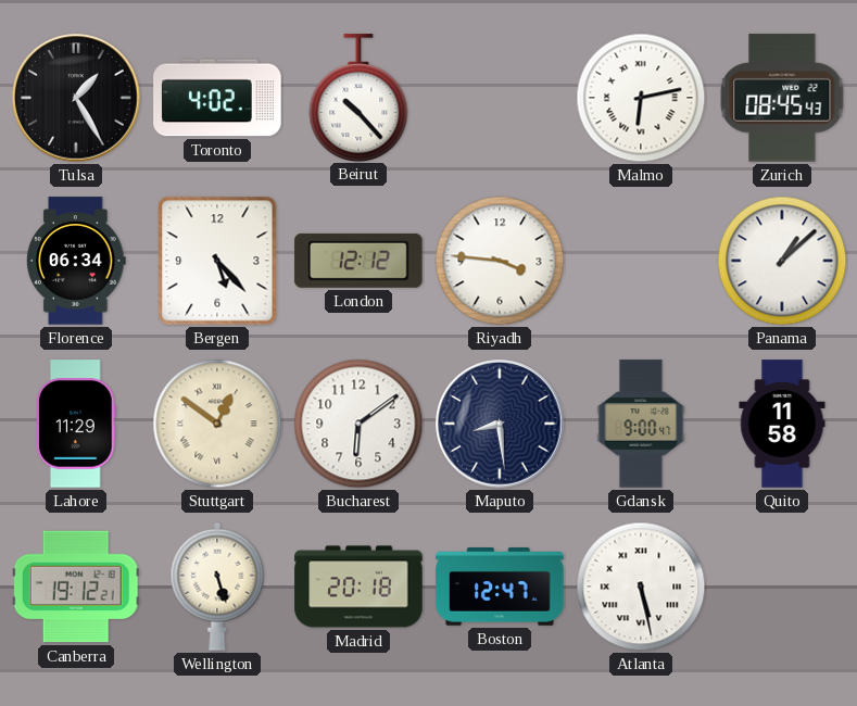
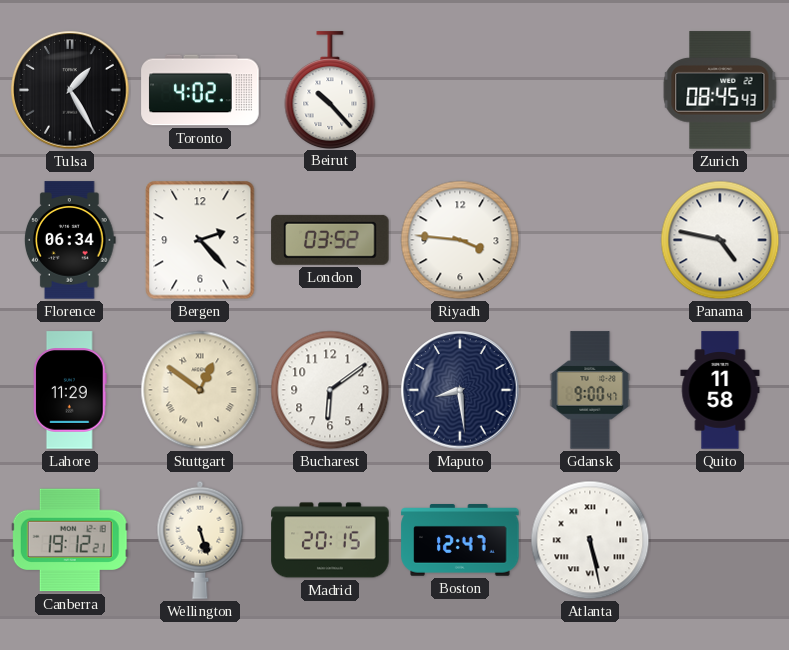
Malmo: 6:13 -> none
Bergen: 5:23 -> 2:23
London: 12:12 -> 03:52
Panama: 1:08 -> 4:47
Madrid: 20:18 -> 20:15
